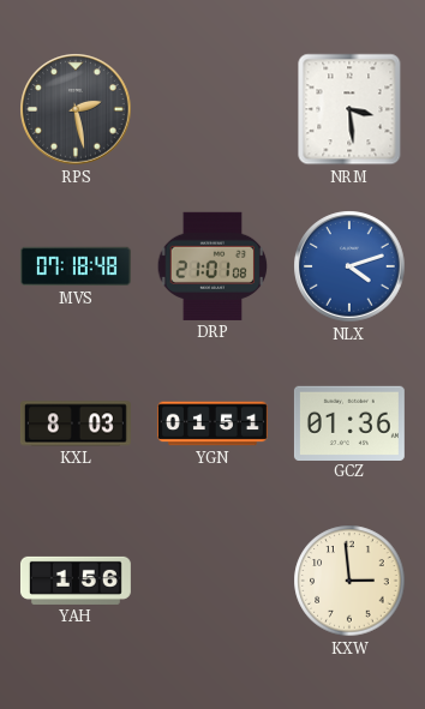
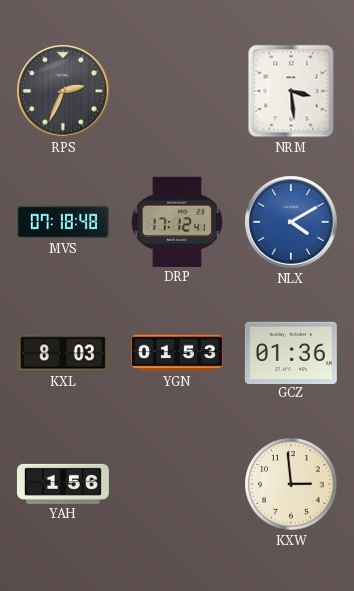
RPS: 2:28 -> 2:34
DRP: 21:01 -> 17:12
NLX: 4:12 -> 4:10
YGN: 01:51 -> 01:53
